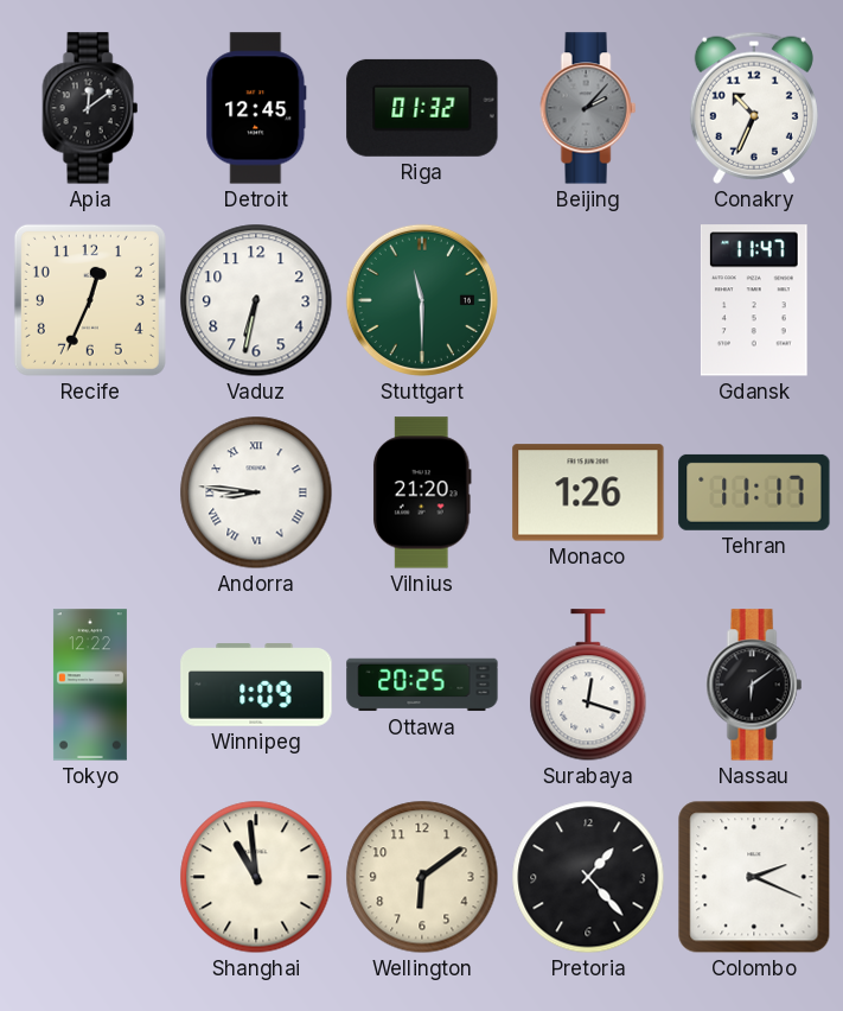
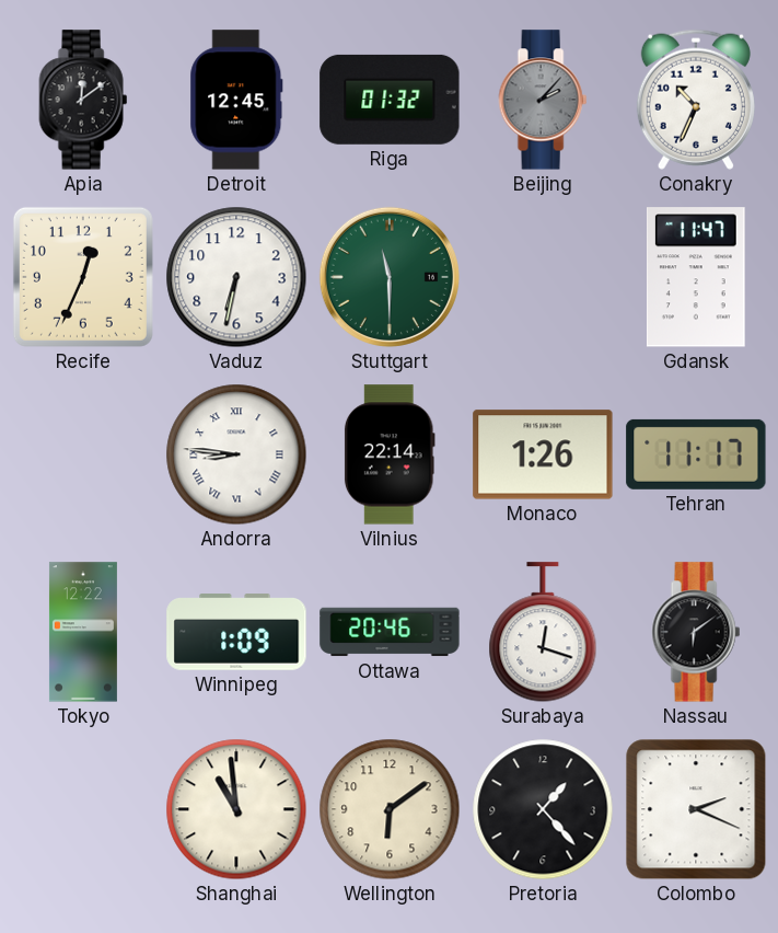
Vilnius: 21:20 -> 22:14
Ottawa: 20:25 -> 20:46
